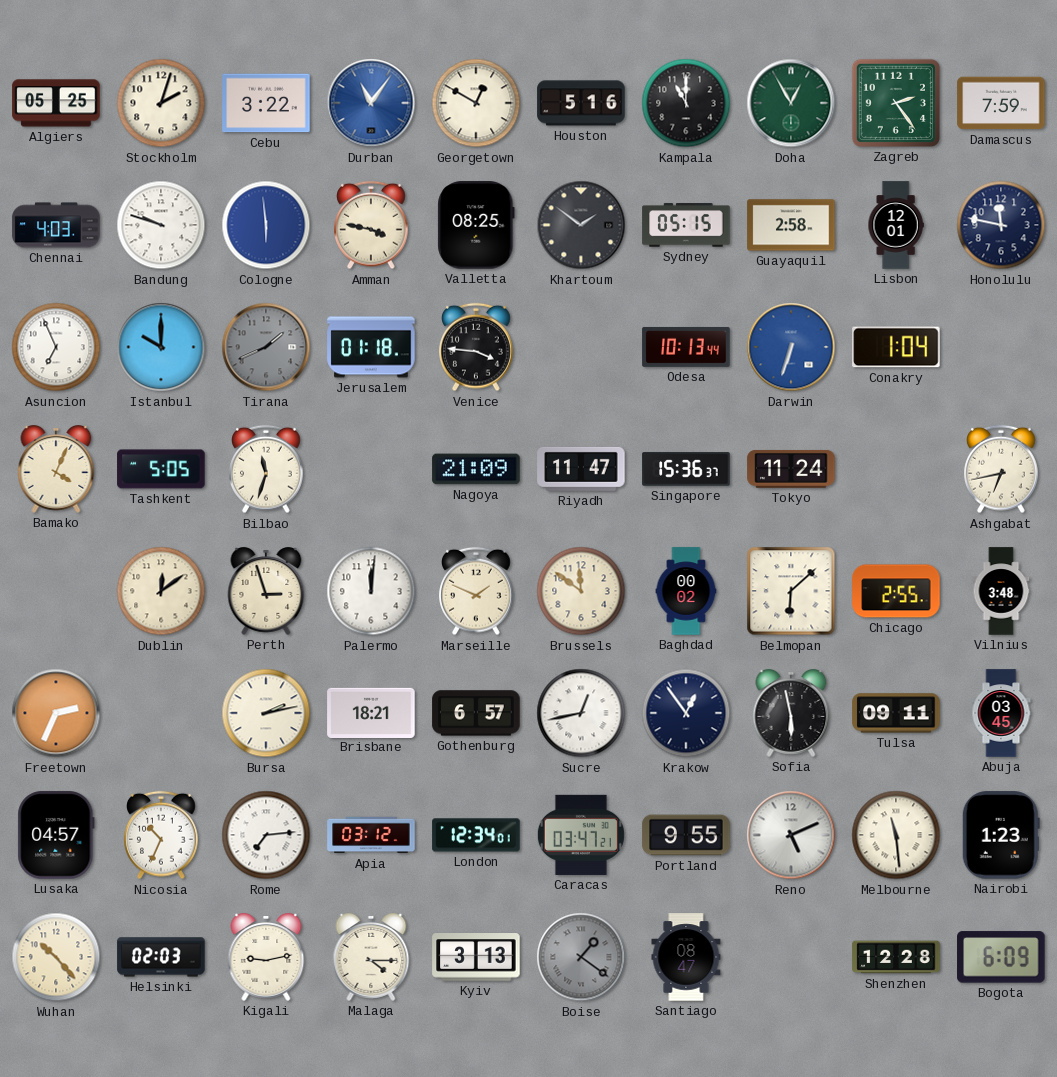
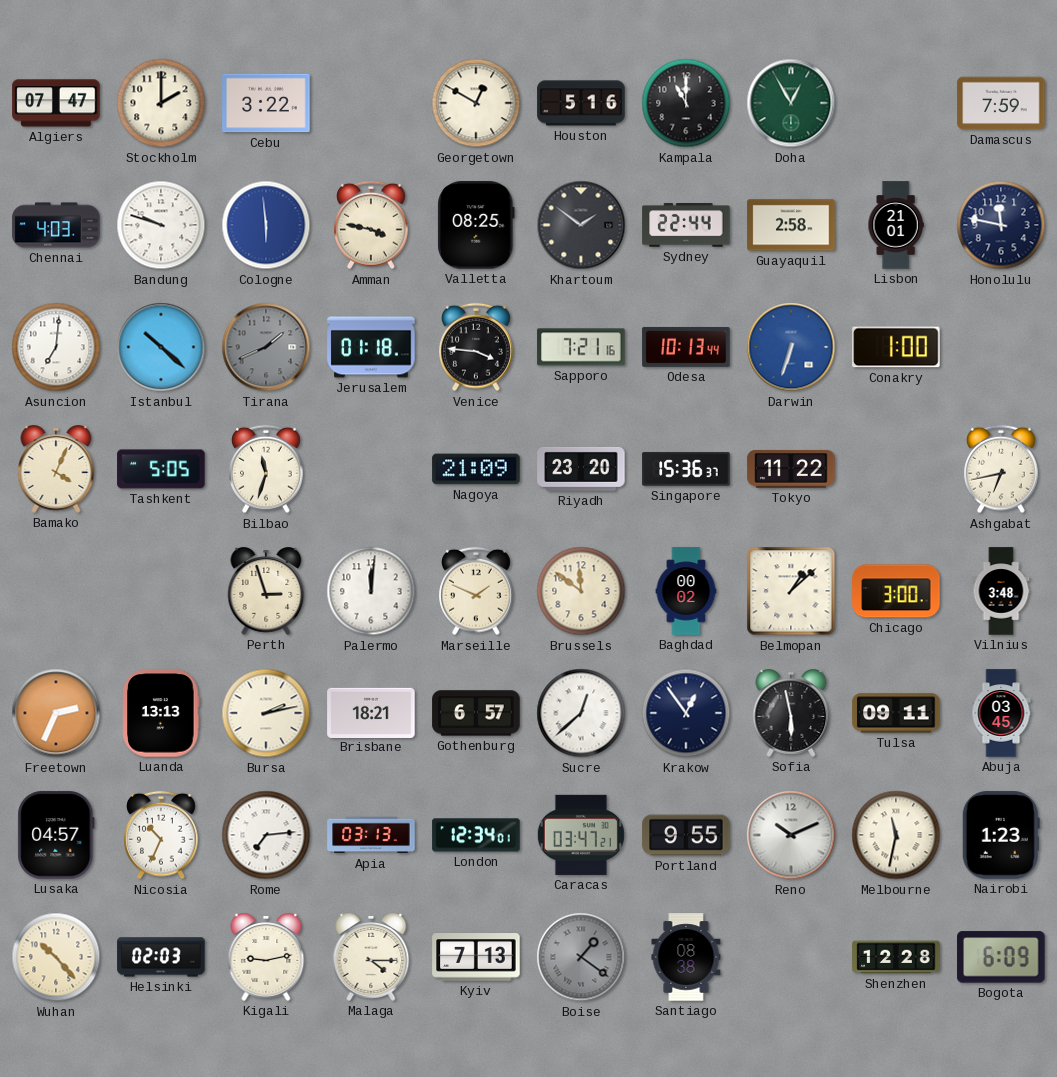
Algiers: 05:25 -> 07:47
Stockholm: 2:03 -> 2:00
Durban: 11:06 -> none
Zagreb: 2:24 -> none
Sydney: 05:15 -> 22:44
Lisbon: 12:01 -> 21:01
Asuncion: 6:56 -> 7:01
Istanbul: 10:00 -> 10:22
Sapporo: none -> 7:21
Conakry: 1:04 -> 1:00
Riyadh: 11:47 -> 23:20
Tokyo: 11:24 -> 11:22
Dublin: 12:09 -> none
Belmopan: 6:08 -> 1:08
Chicago: 2:55 -> 3:00
Luanda: none -> 13:13
Sucre: 12:43 -> 12:38
Apia: 03:12 -> 03:13
Reno: 5:11 -> 10:11
Melbourne: 11:29 -> 11:32
Kyiv: 3:13 -> 7:13
Santiago: 08:47 -> 08:38
